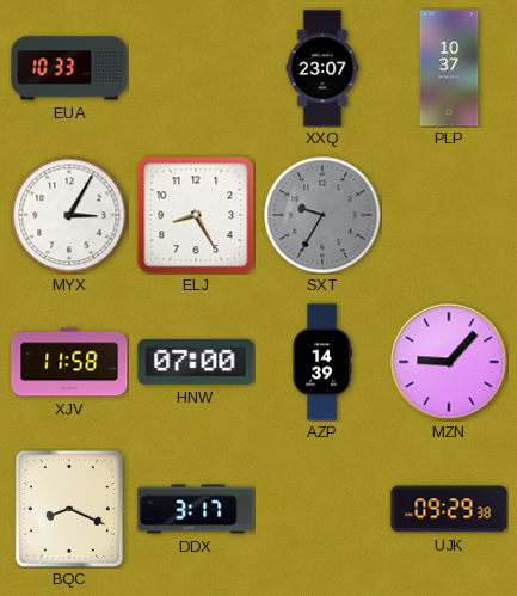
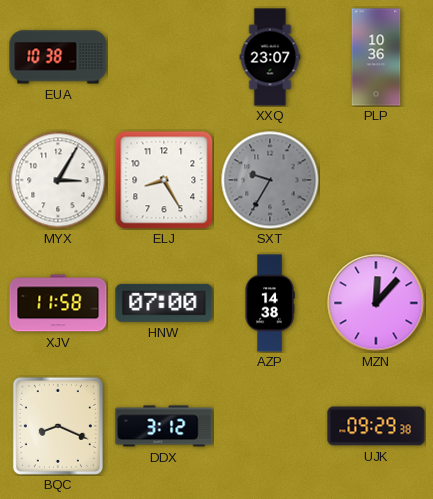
EUA: 10:33 -> 10:38
PLP: 10:37 -> 10:36
AZP: 14:39 -> 14:38
MZN: 9:07 -> 12:07
DDX: 3:17 -> 3:12
